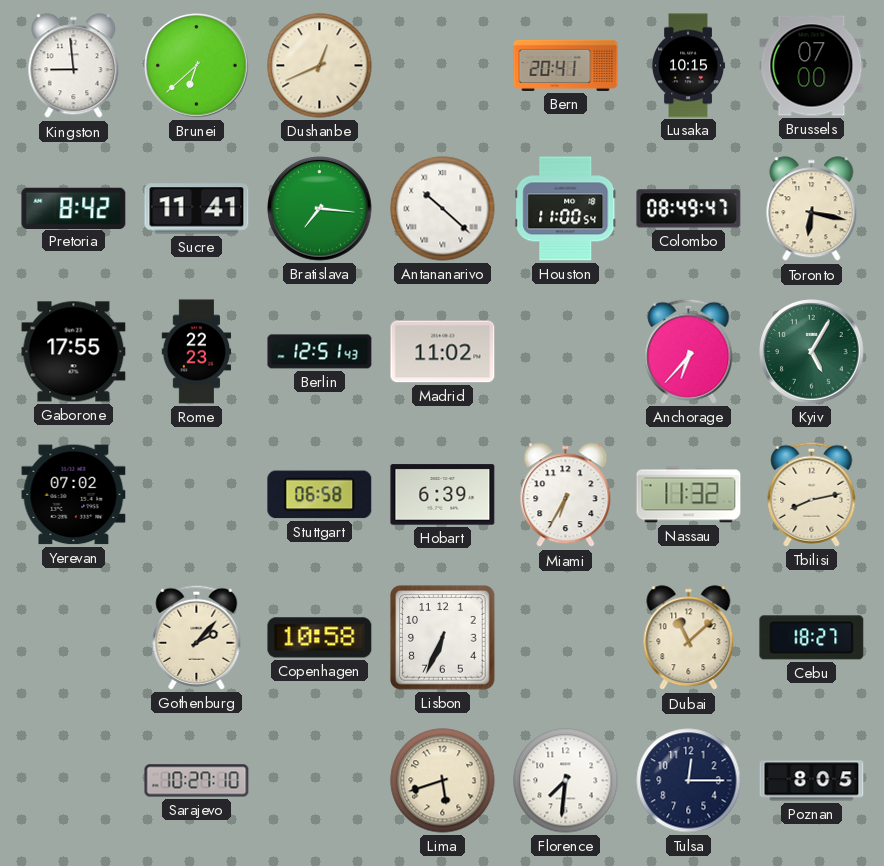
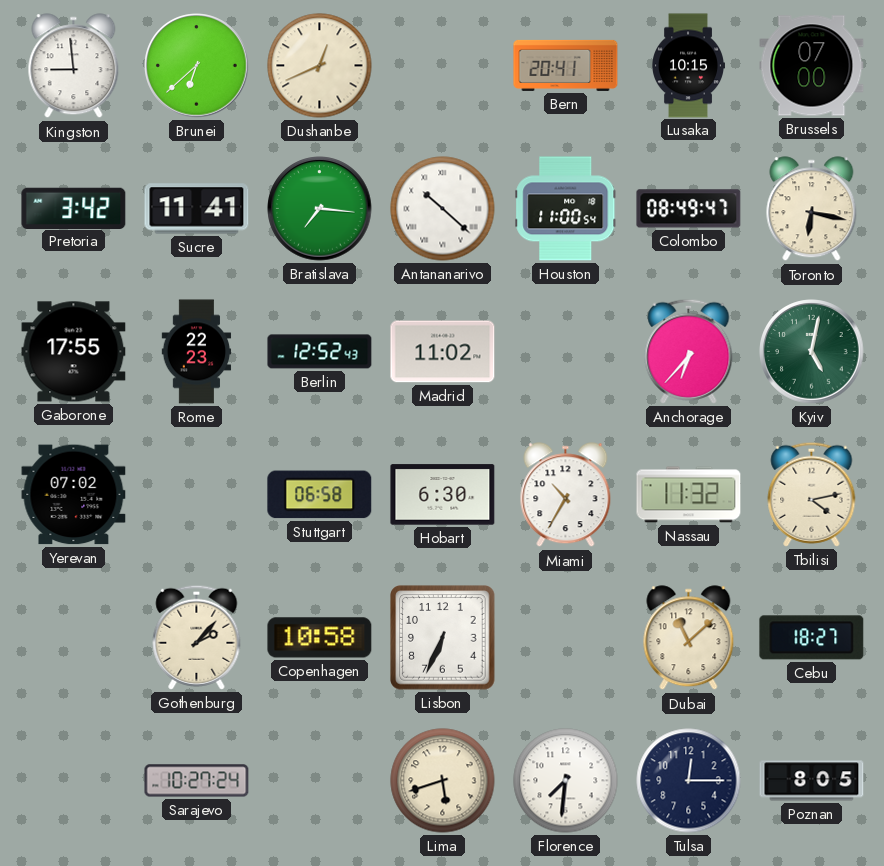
Pretoria: 8:42 -> 3:42
Berlin: 12:51 -> 12:52
Kyiv: 5:05 -> 5:02
Hobart: 6:39 -> 6:30
Miami: 6:35 -> 10:35
Tbilisi: 8:13 -> 4:13
Sarajevo: 10:27:10 -> 10:27:24
